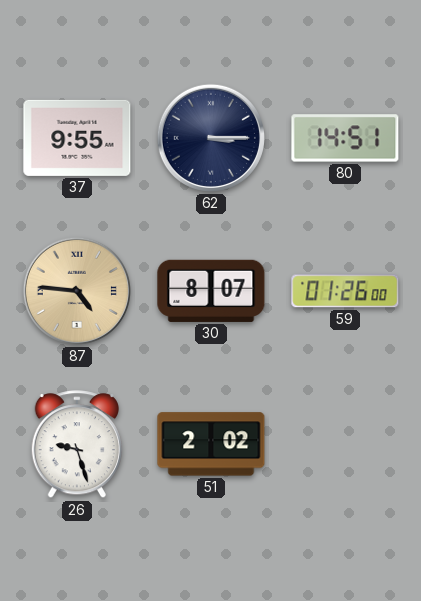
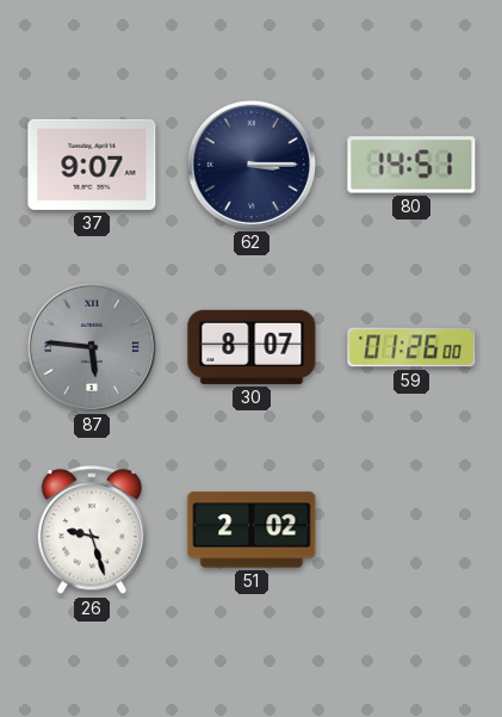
37: 9:55 -> 9:07
87: 4:46 -> 5:46
87 dial: champagne -> grey
